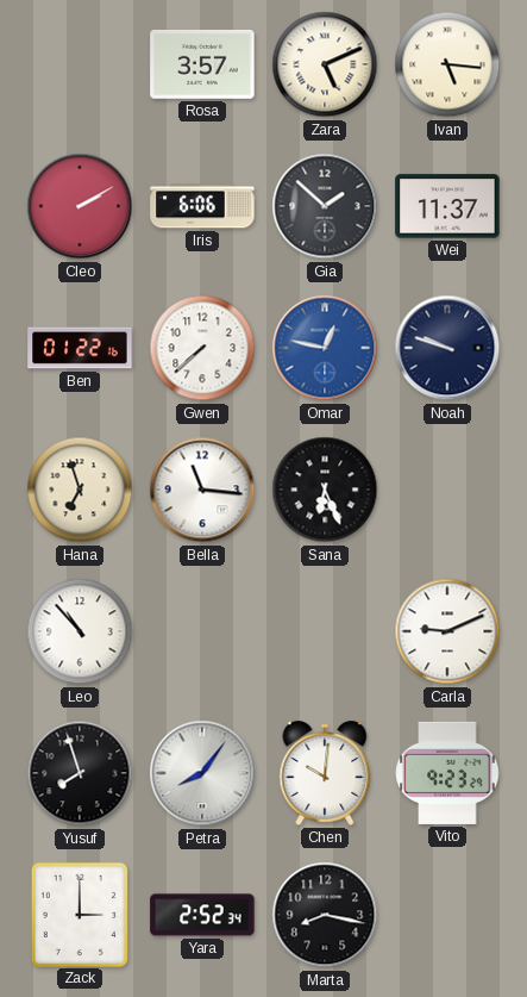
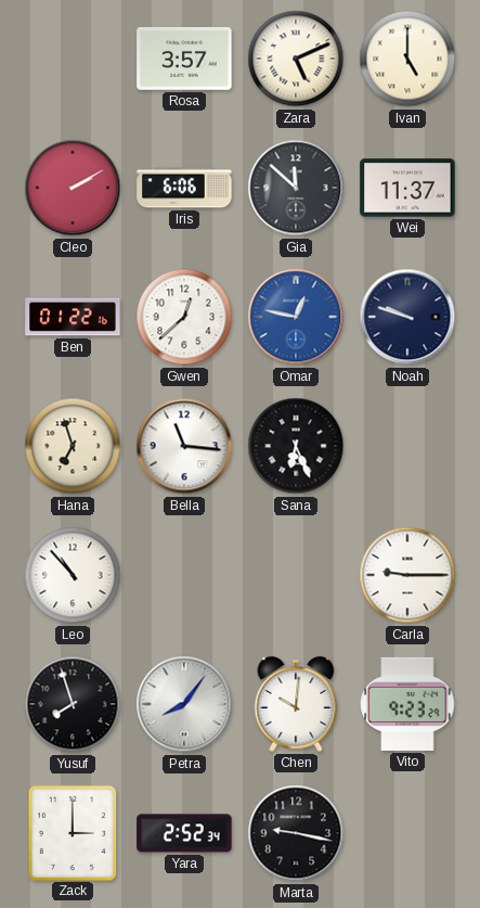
Ivan: 5:16 -> 5:00
Gia: 1:52 -> 11:52
Gwen: 7:38 -> 12:38
Carla: 9:11 -> 9:15
Marta: 8:17 -> 9:17
